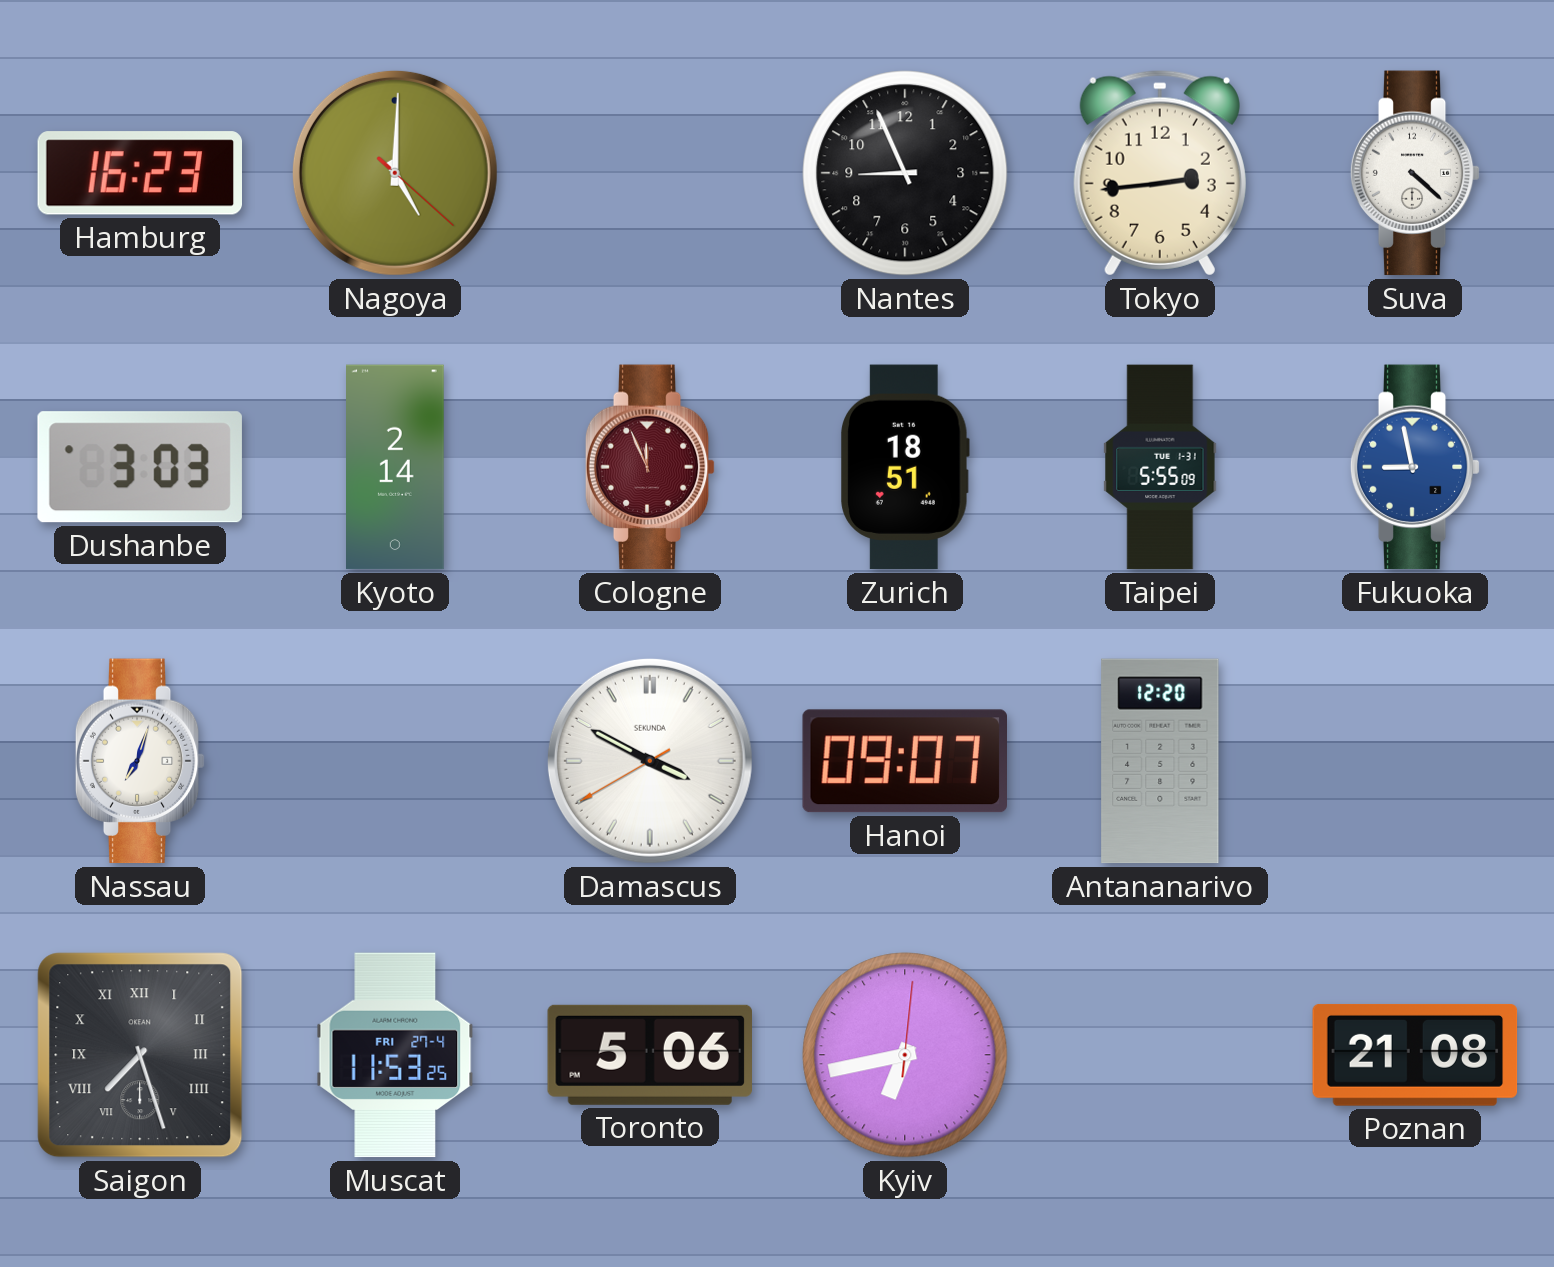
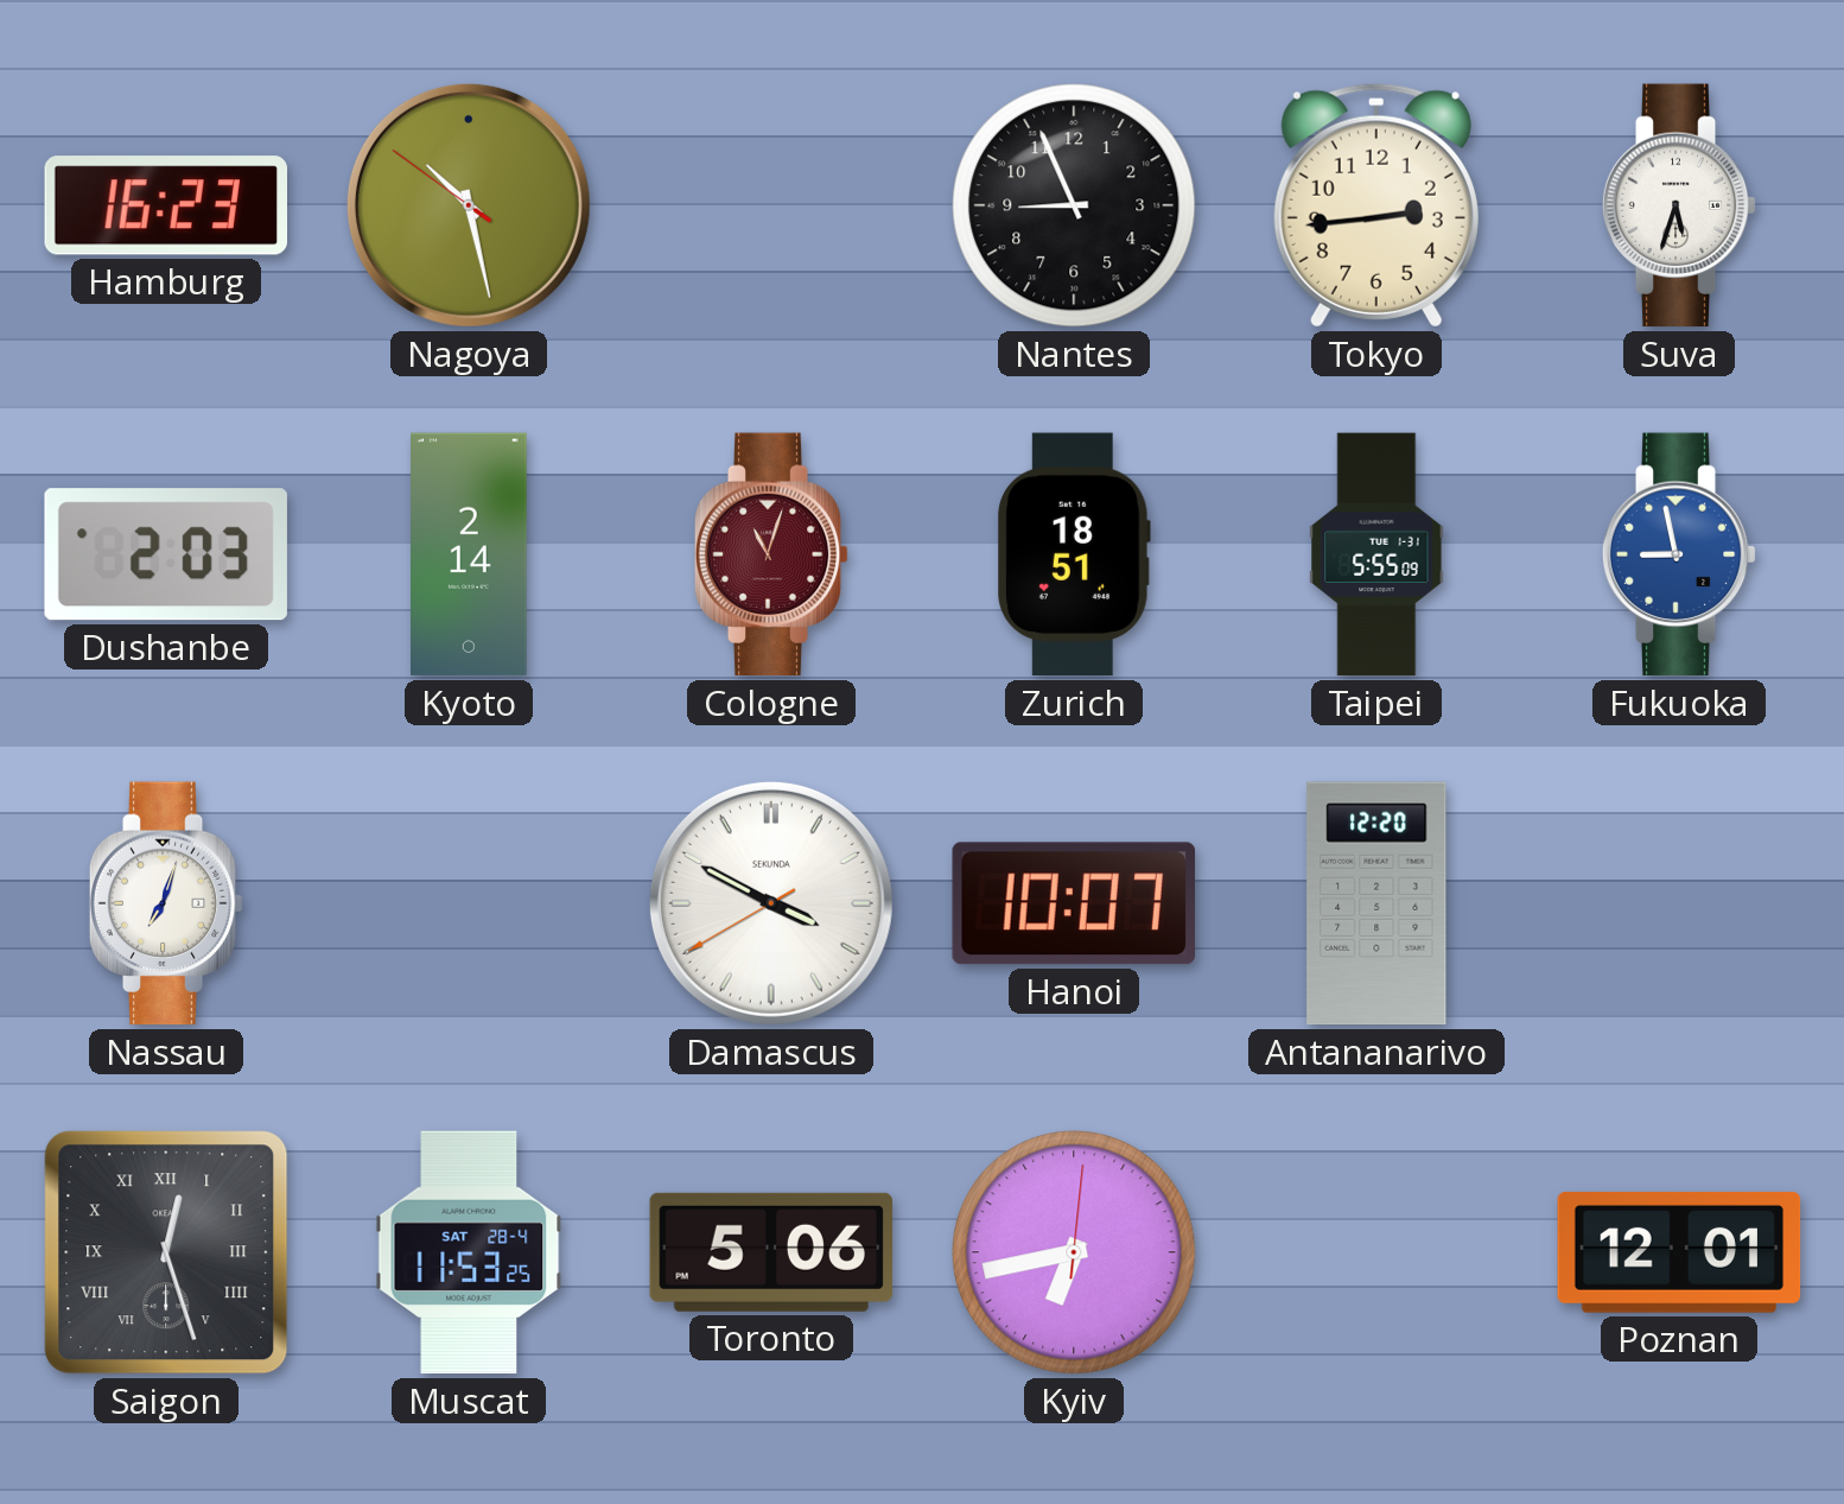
Nagoya: 5:00 -> 10:27
Suva: 4:22 -> 5:33
Dushanbe: 3:03 -> 2:03
Cologne: 11:56 -> 11:03
Hanoi: 09:07 -> 10:07
Saigon: 7:27 -> 12:27
Muscat date: FRI 27-4 -> SAT 28-4
Poznan: 21:08 -> 12:01
